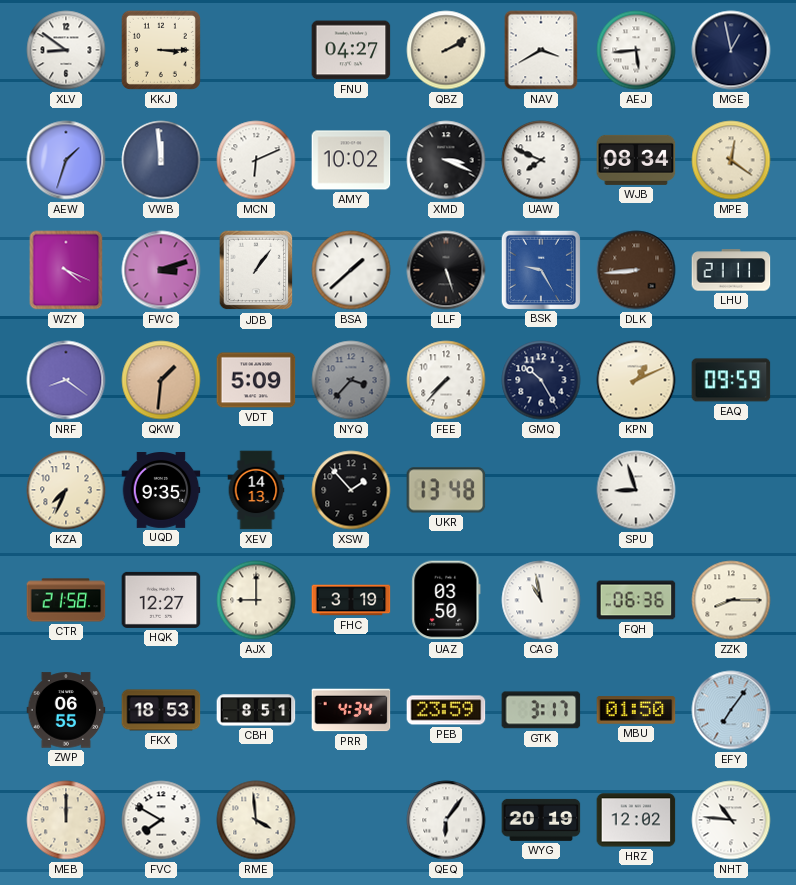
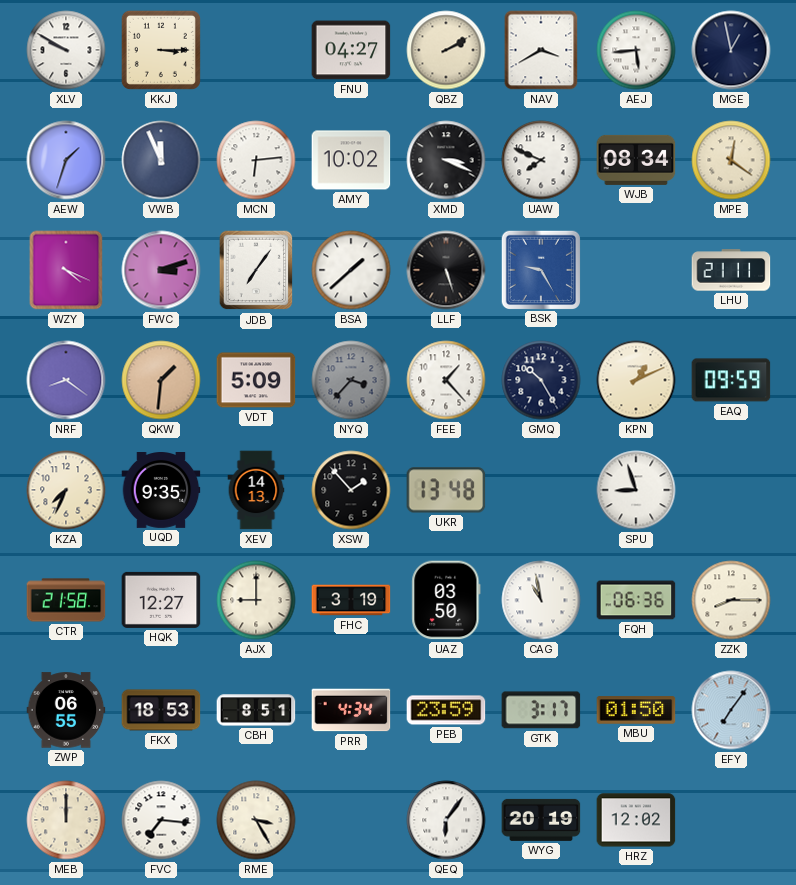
XLV: 8:51 -> 9:50
VWB: 11:59 -> 11:56
MCN: 6:11 -> 6:14
JDB: 1:06 -> 7:06
DLK: 8:44 -> none
FEE: 7:37 -> 1:23
FVC: 7:50 -> 7:16
RME: 3:59 -> 3:25
NHT: 10:46 -> none
